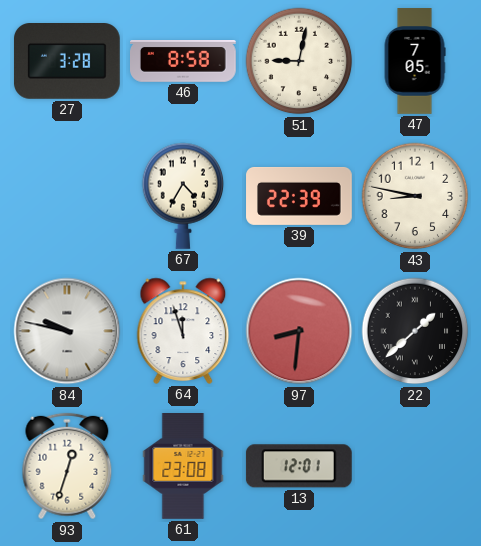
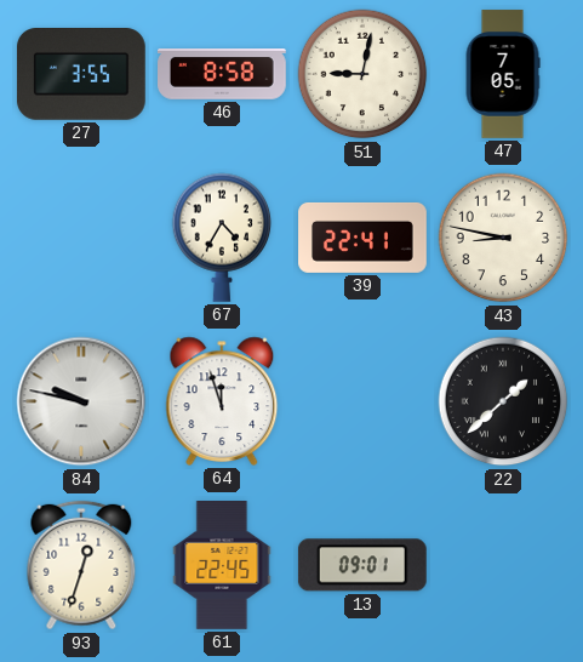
27: 3:28 -> 3:55
39: 22:39 -> 22:41
97: 8:31 -> none
61: 23:08 -> 22:45
13: 12:01 -> 09:01
